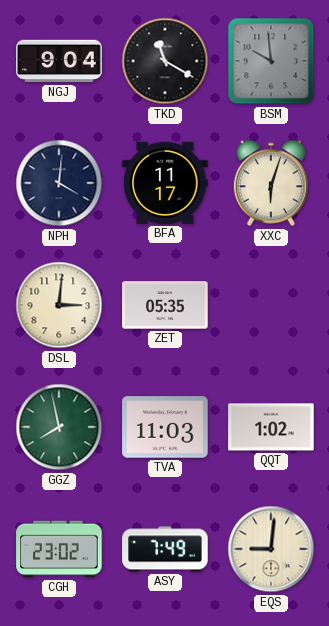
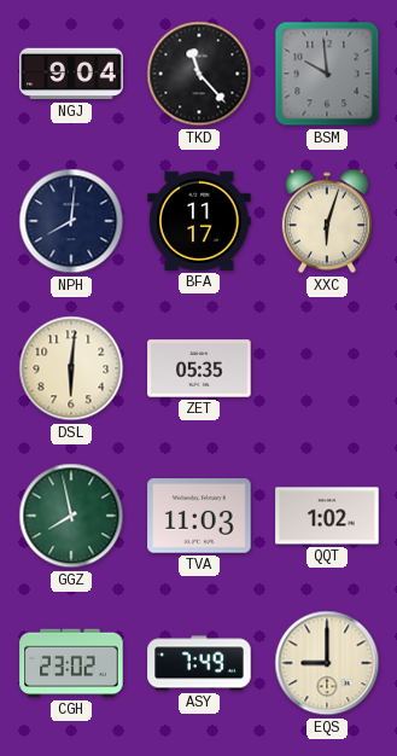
TKD: 11:20 -> 11:23
NPH: 4:01 -> 8:01
DSL: 3:01 -> 6:01
EQS: 9:01 -> 9:00
